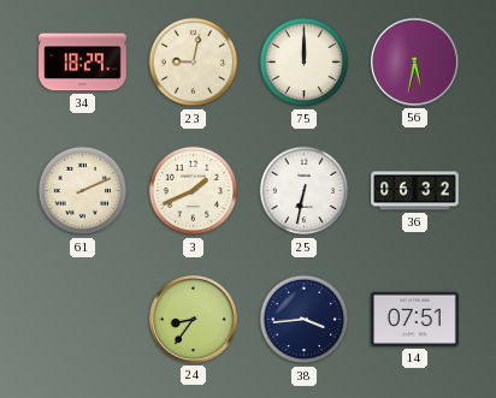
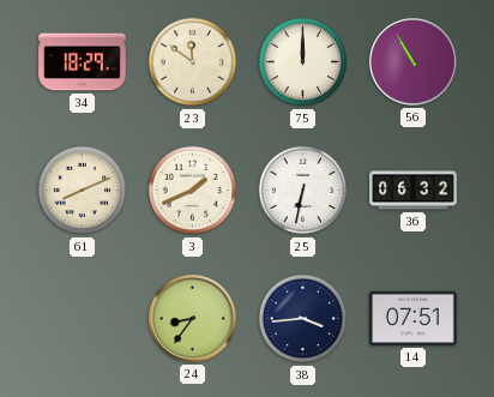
23: 9:02 -> 11:51
56: 5:32 -> 10:55
61: 2:11 -> 8:11
